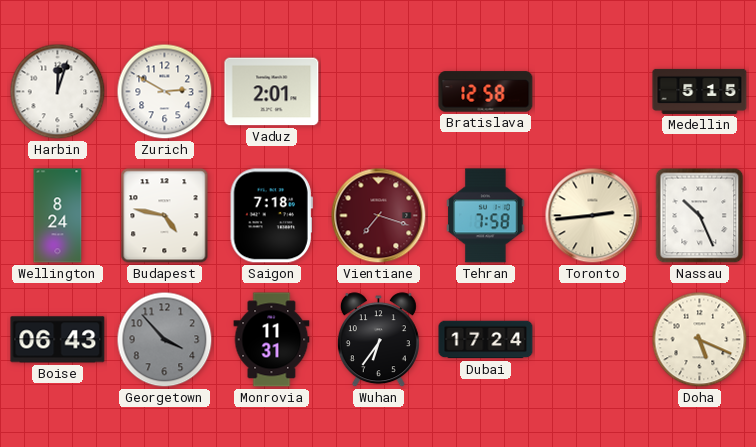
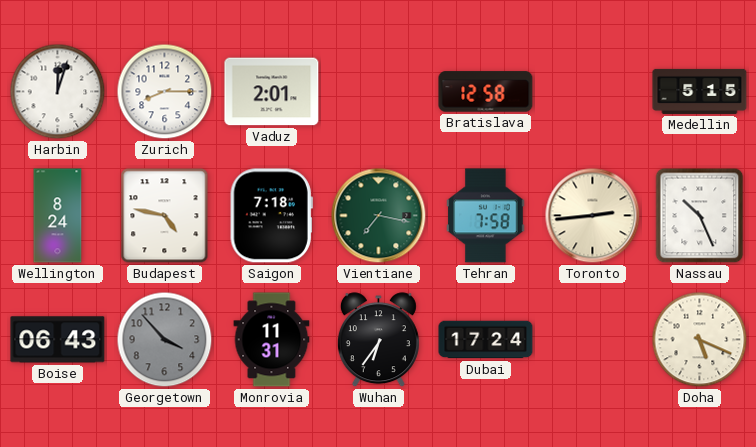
Zurich: 2:50 -> 8:15
Vientiane: 7:18 -> 7:17
Vientiane dial: burgundy -> green
